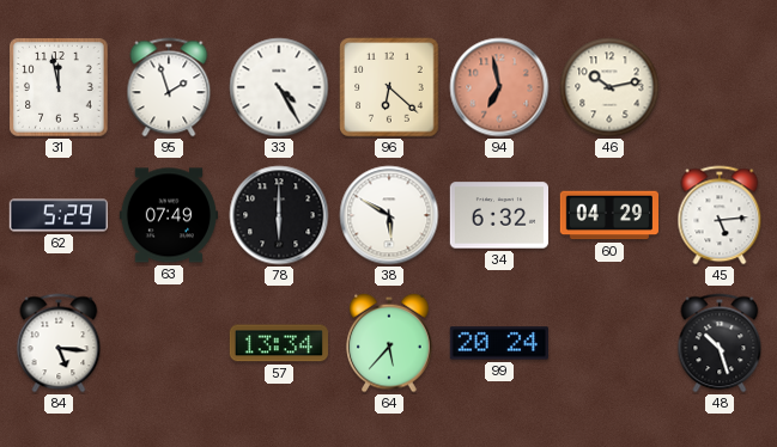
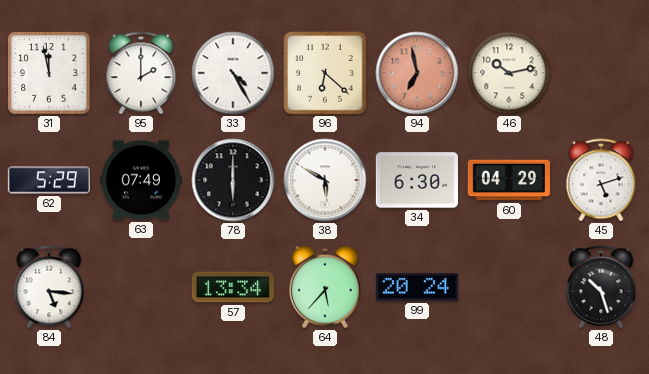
95: 1:57 -> 2:00
34: 6:32 -> 6:30
45: 5:14 -> 5:12
